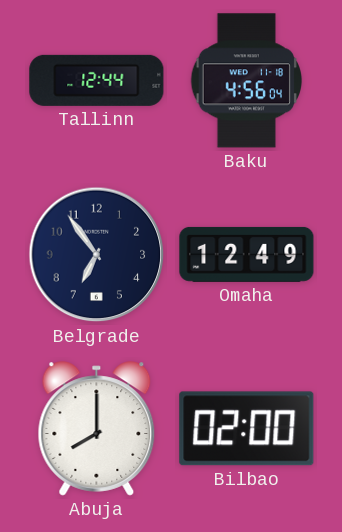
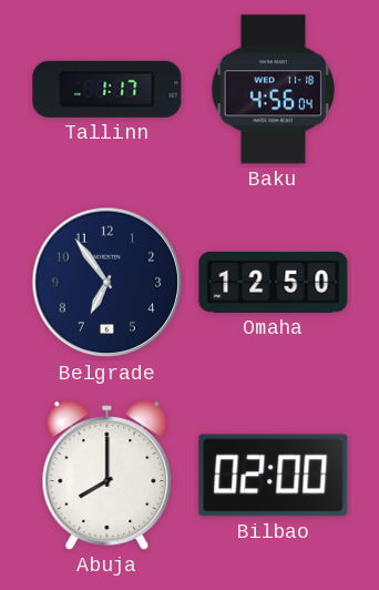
Tallinn: 12:44 -> 1:17
Omaha: 12:49 -> 12:50
